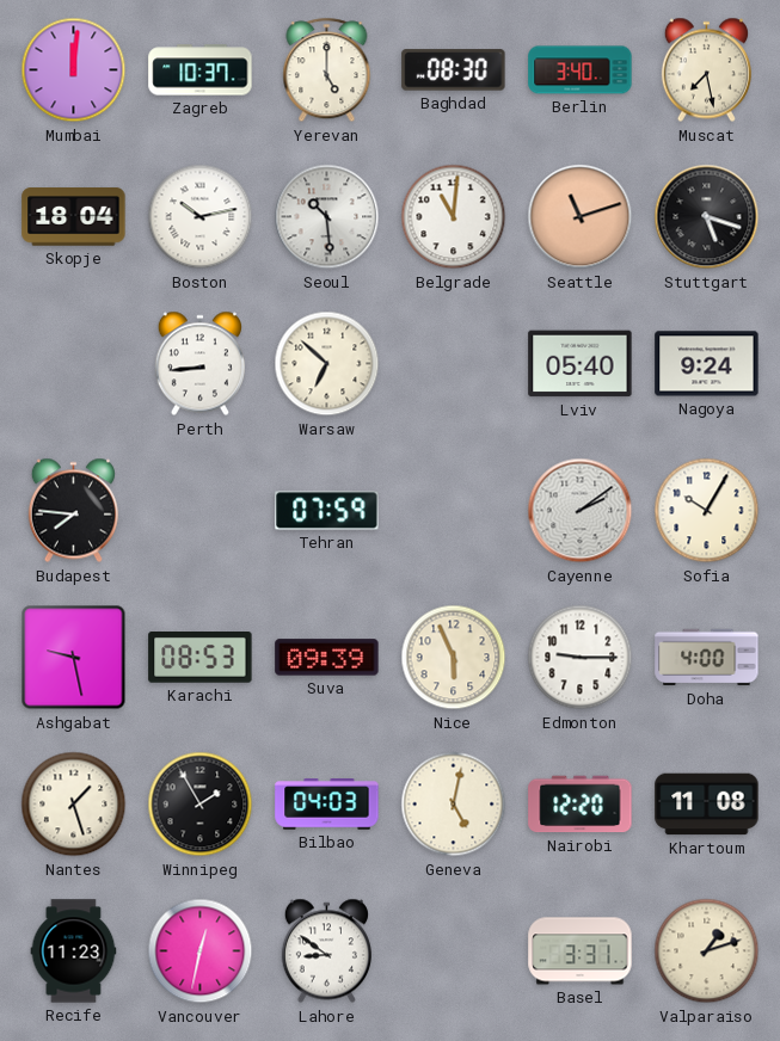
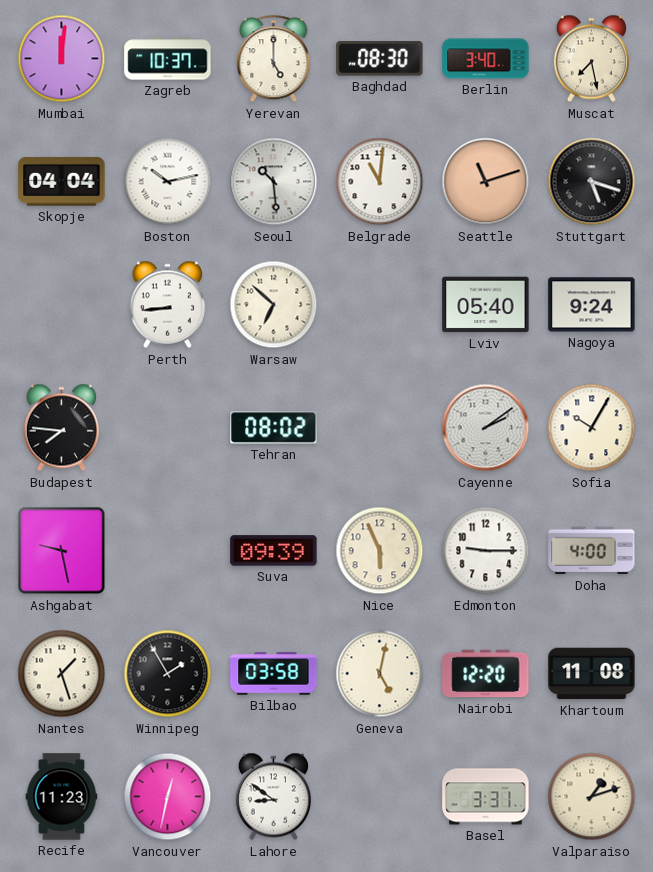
Skopje: 18:04 -> 04:04
Tehran: 07:59 -> 08:02
Karachi: 08:53 -> none
Bilbao: 04:03 -> 03:58
